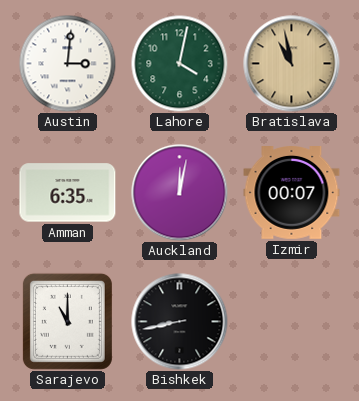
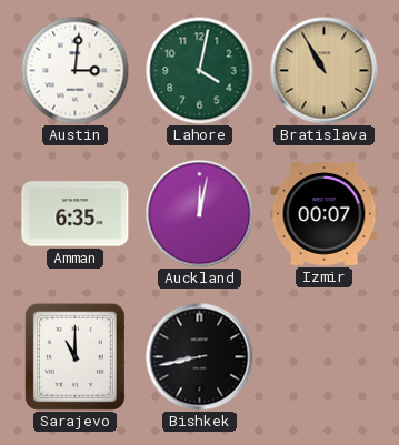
Bratislava: 10:58 -> 10:55
